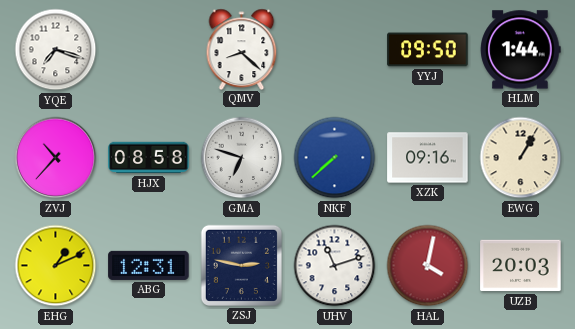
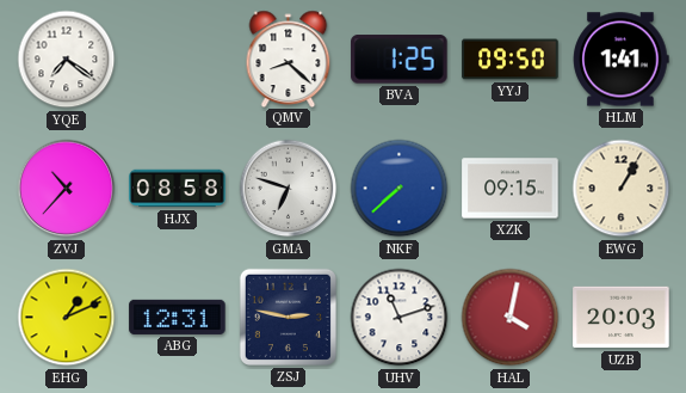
YQE: 7:18 -> 7:21
BVA: none -> 1:25
HLM: 1:44 -> 1:41
XZK: 09:16 -> 09:15
